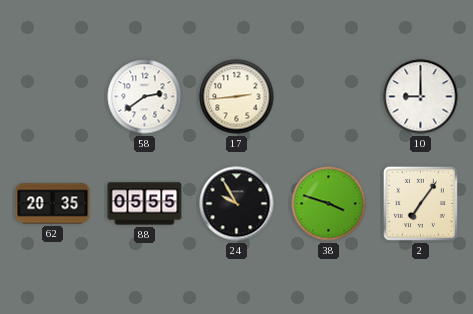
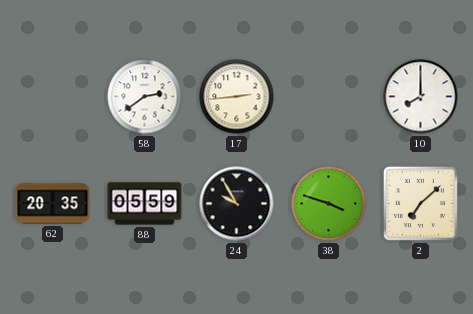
10: 9:00 -> 8:00
88: 05:55 -> 05:59
2: 7:06 -> 7:08
